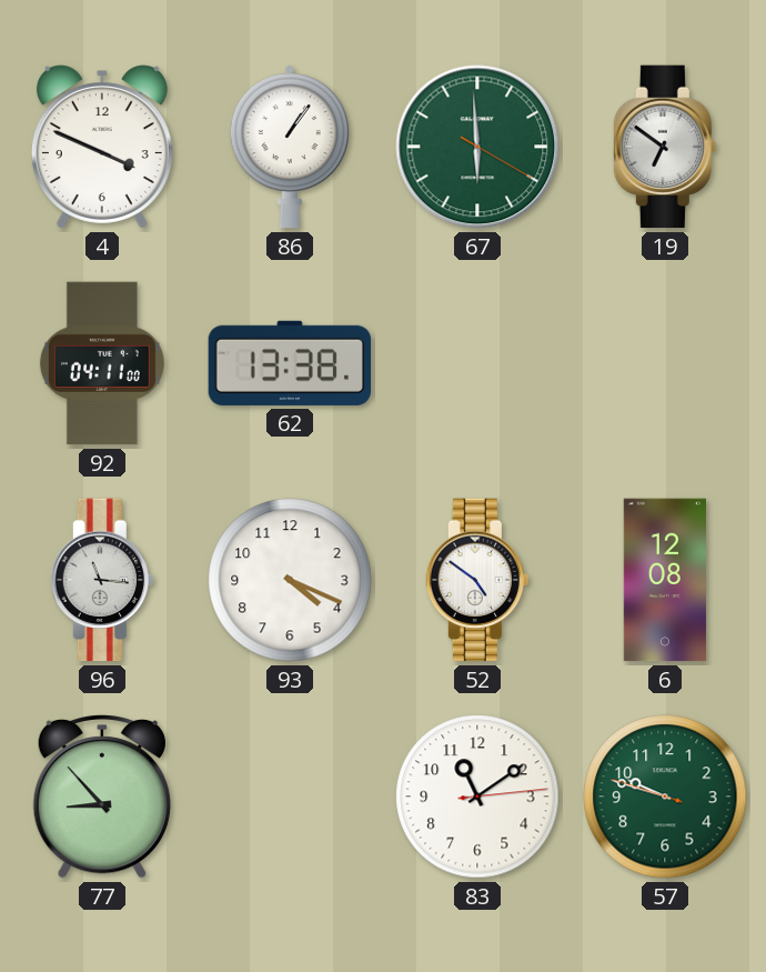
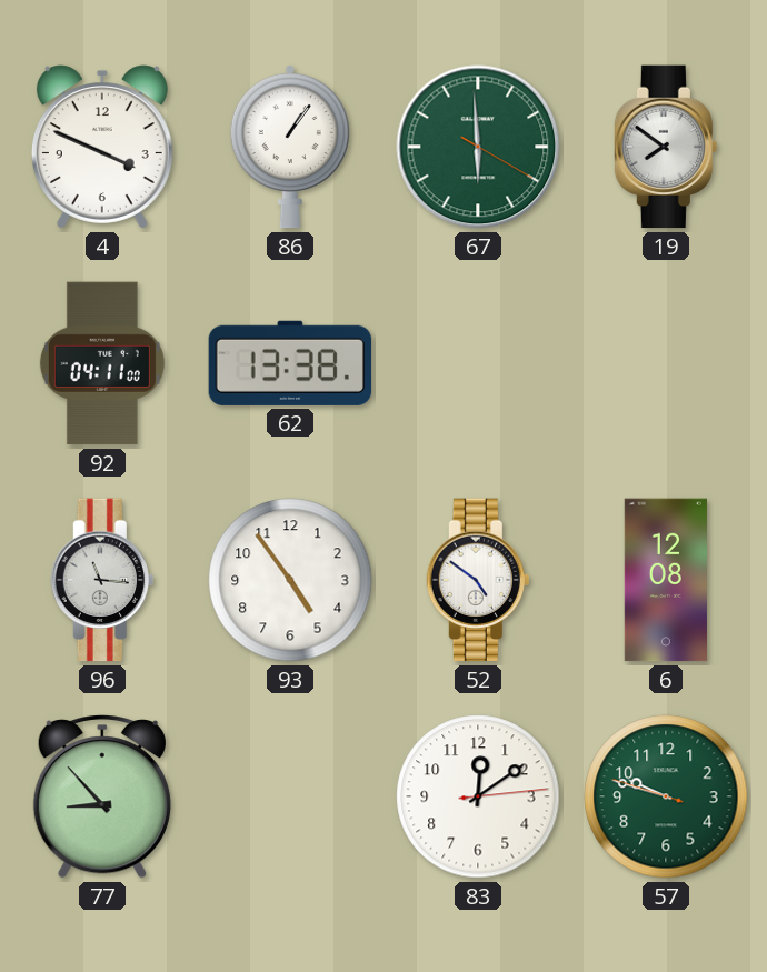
19: 6:51 -> 7:51
93: 4:19 -> 4:54
83: 11:09 -> 12:09
